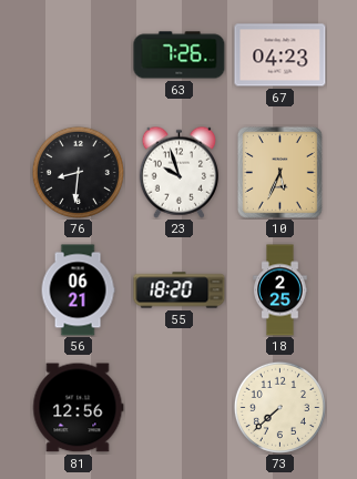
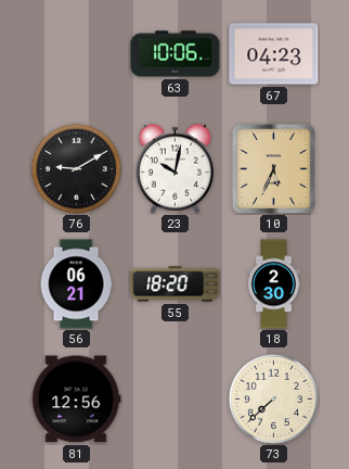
63: 7:26 -> 10:06
76: 8:31 -> 9:10
23: 9:57 -> 10:02
18: 2:25 -> 2:30
